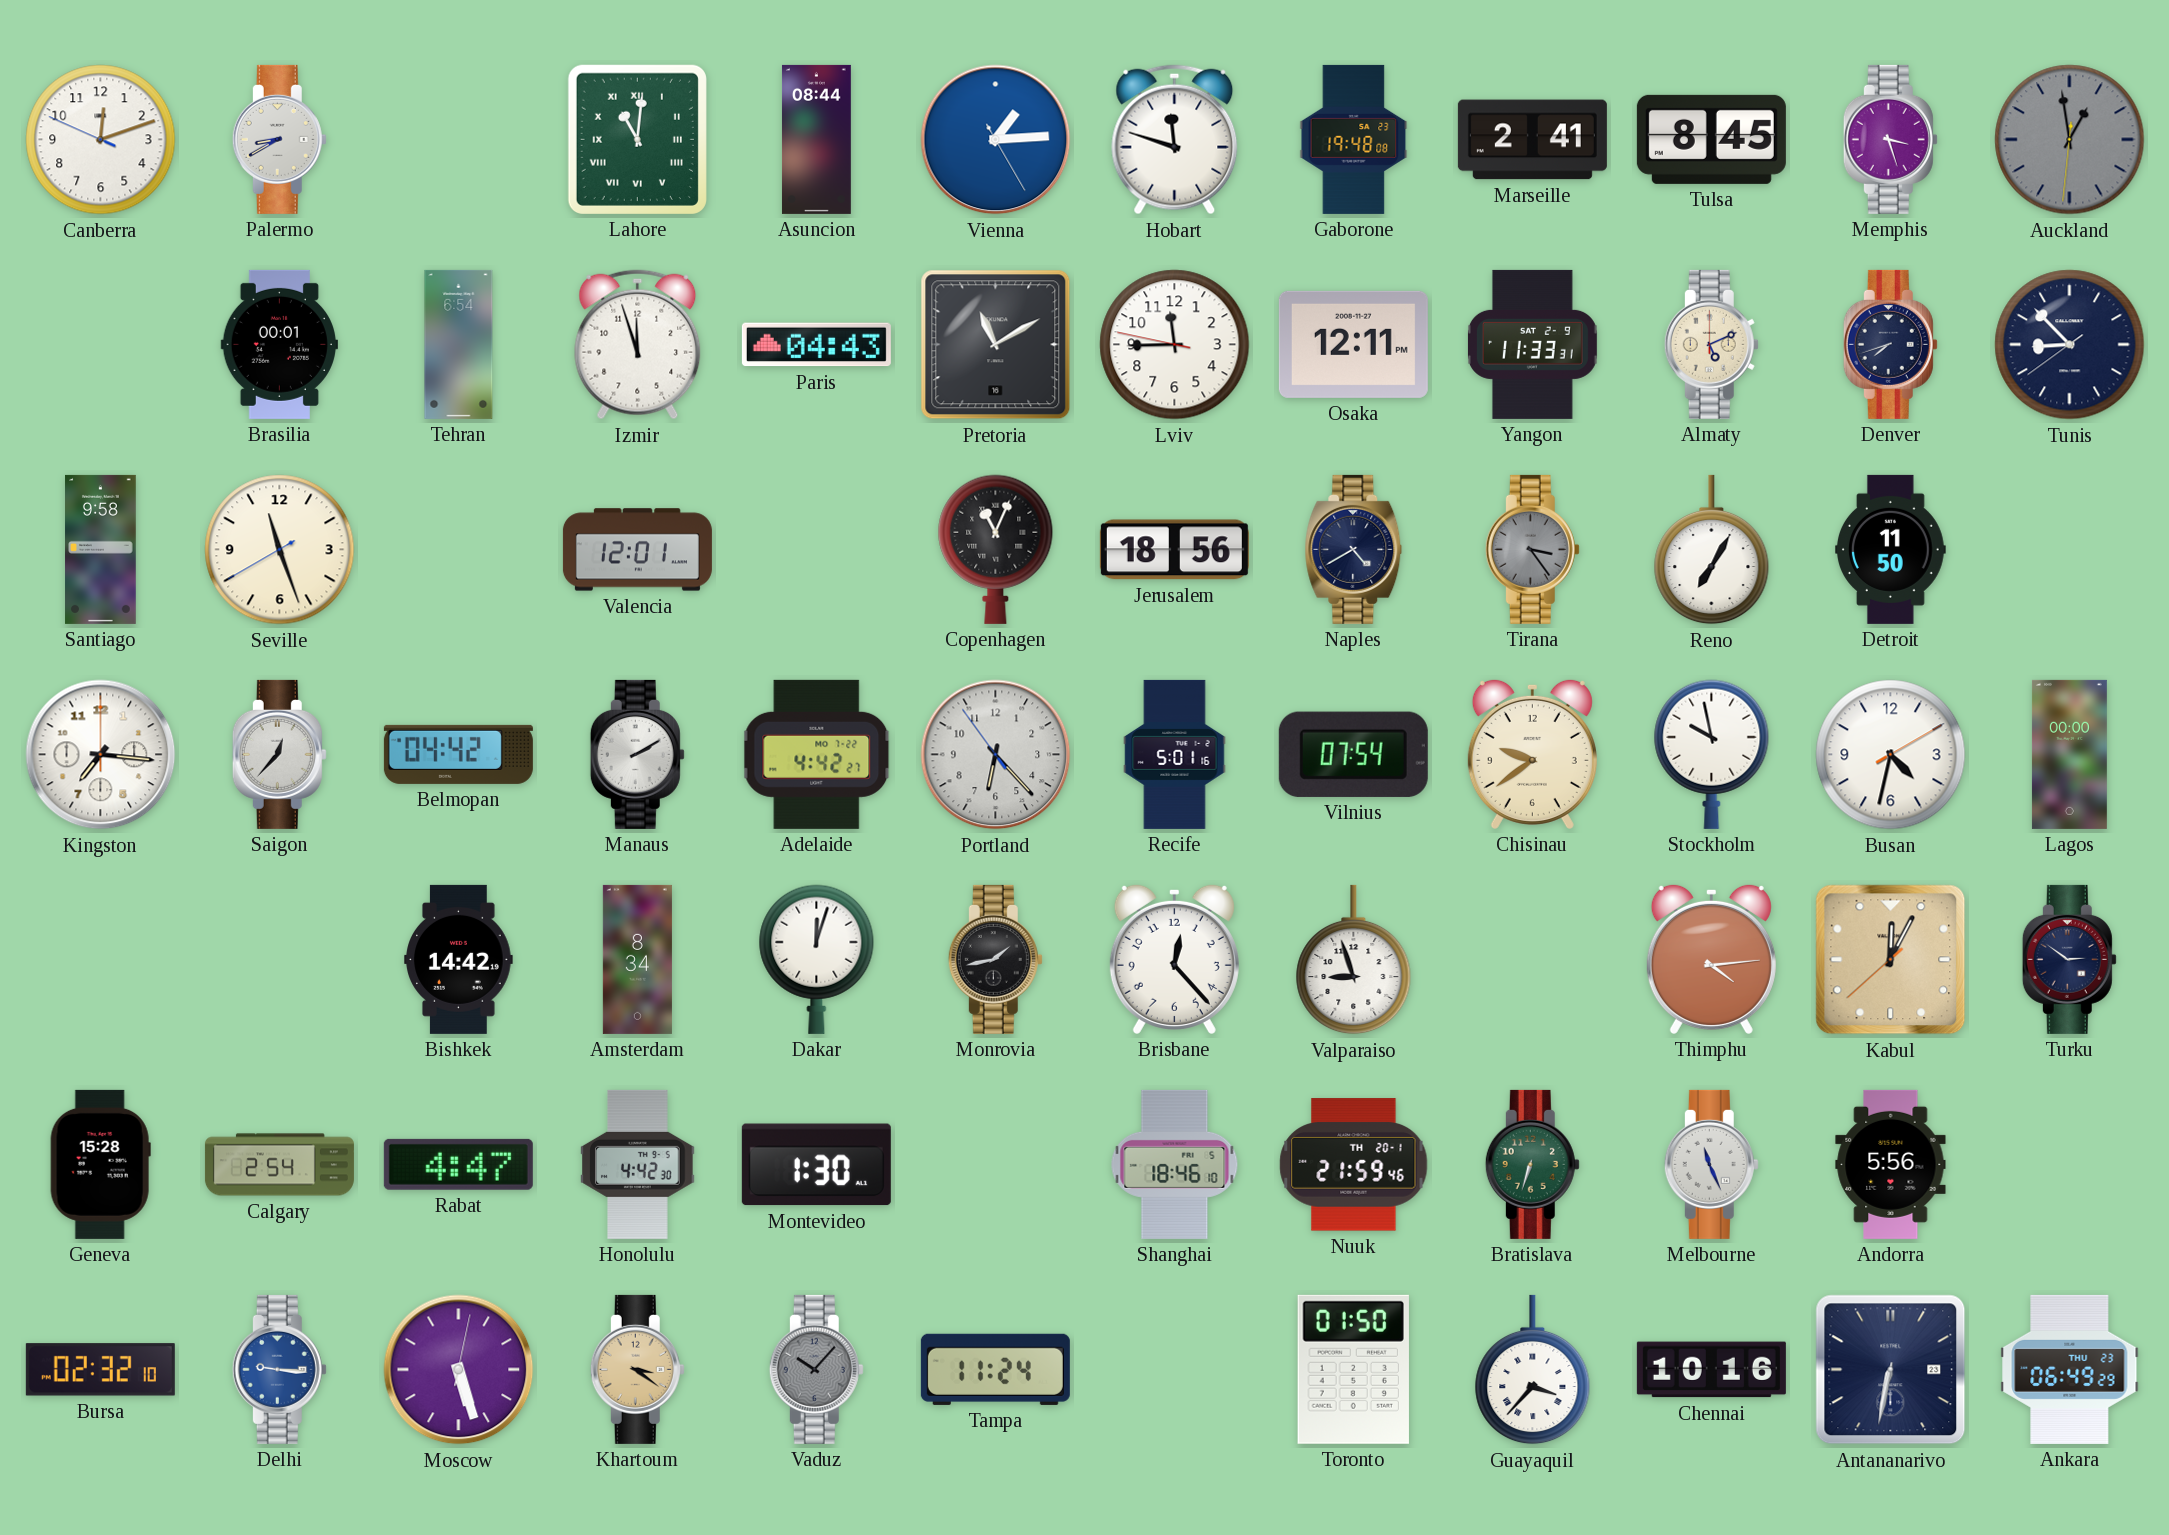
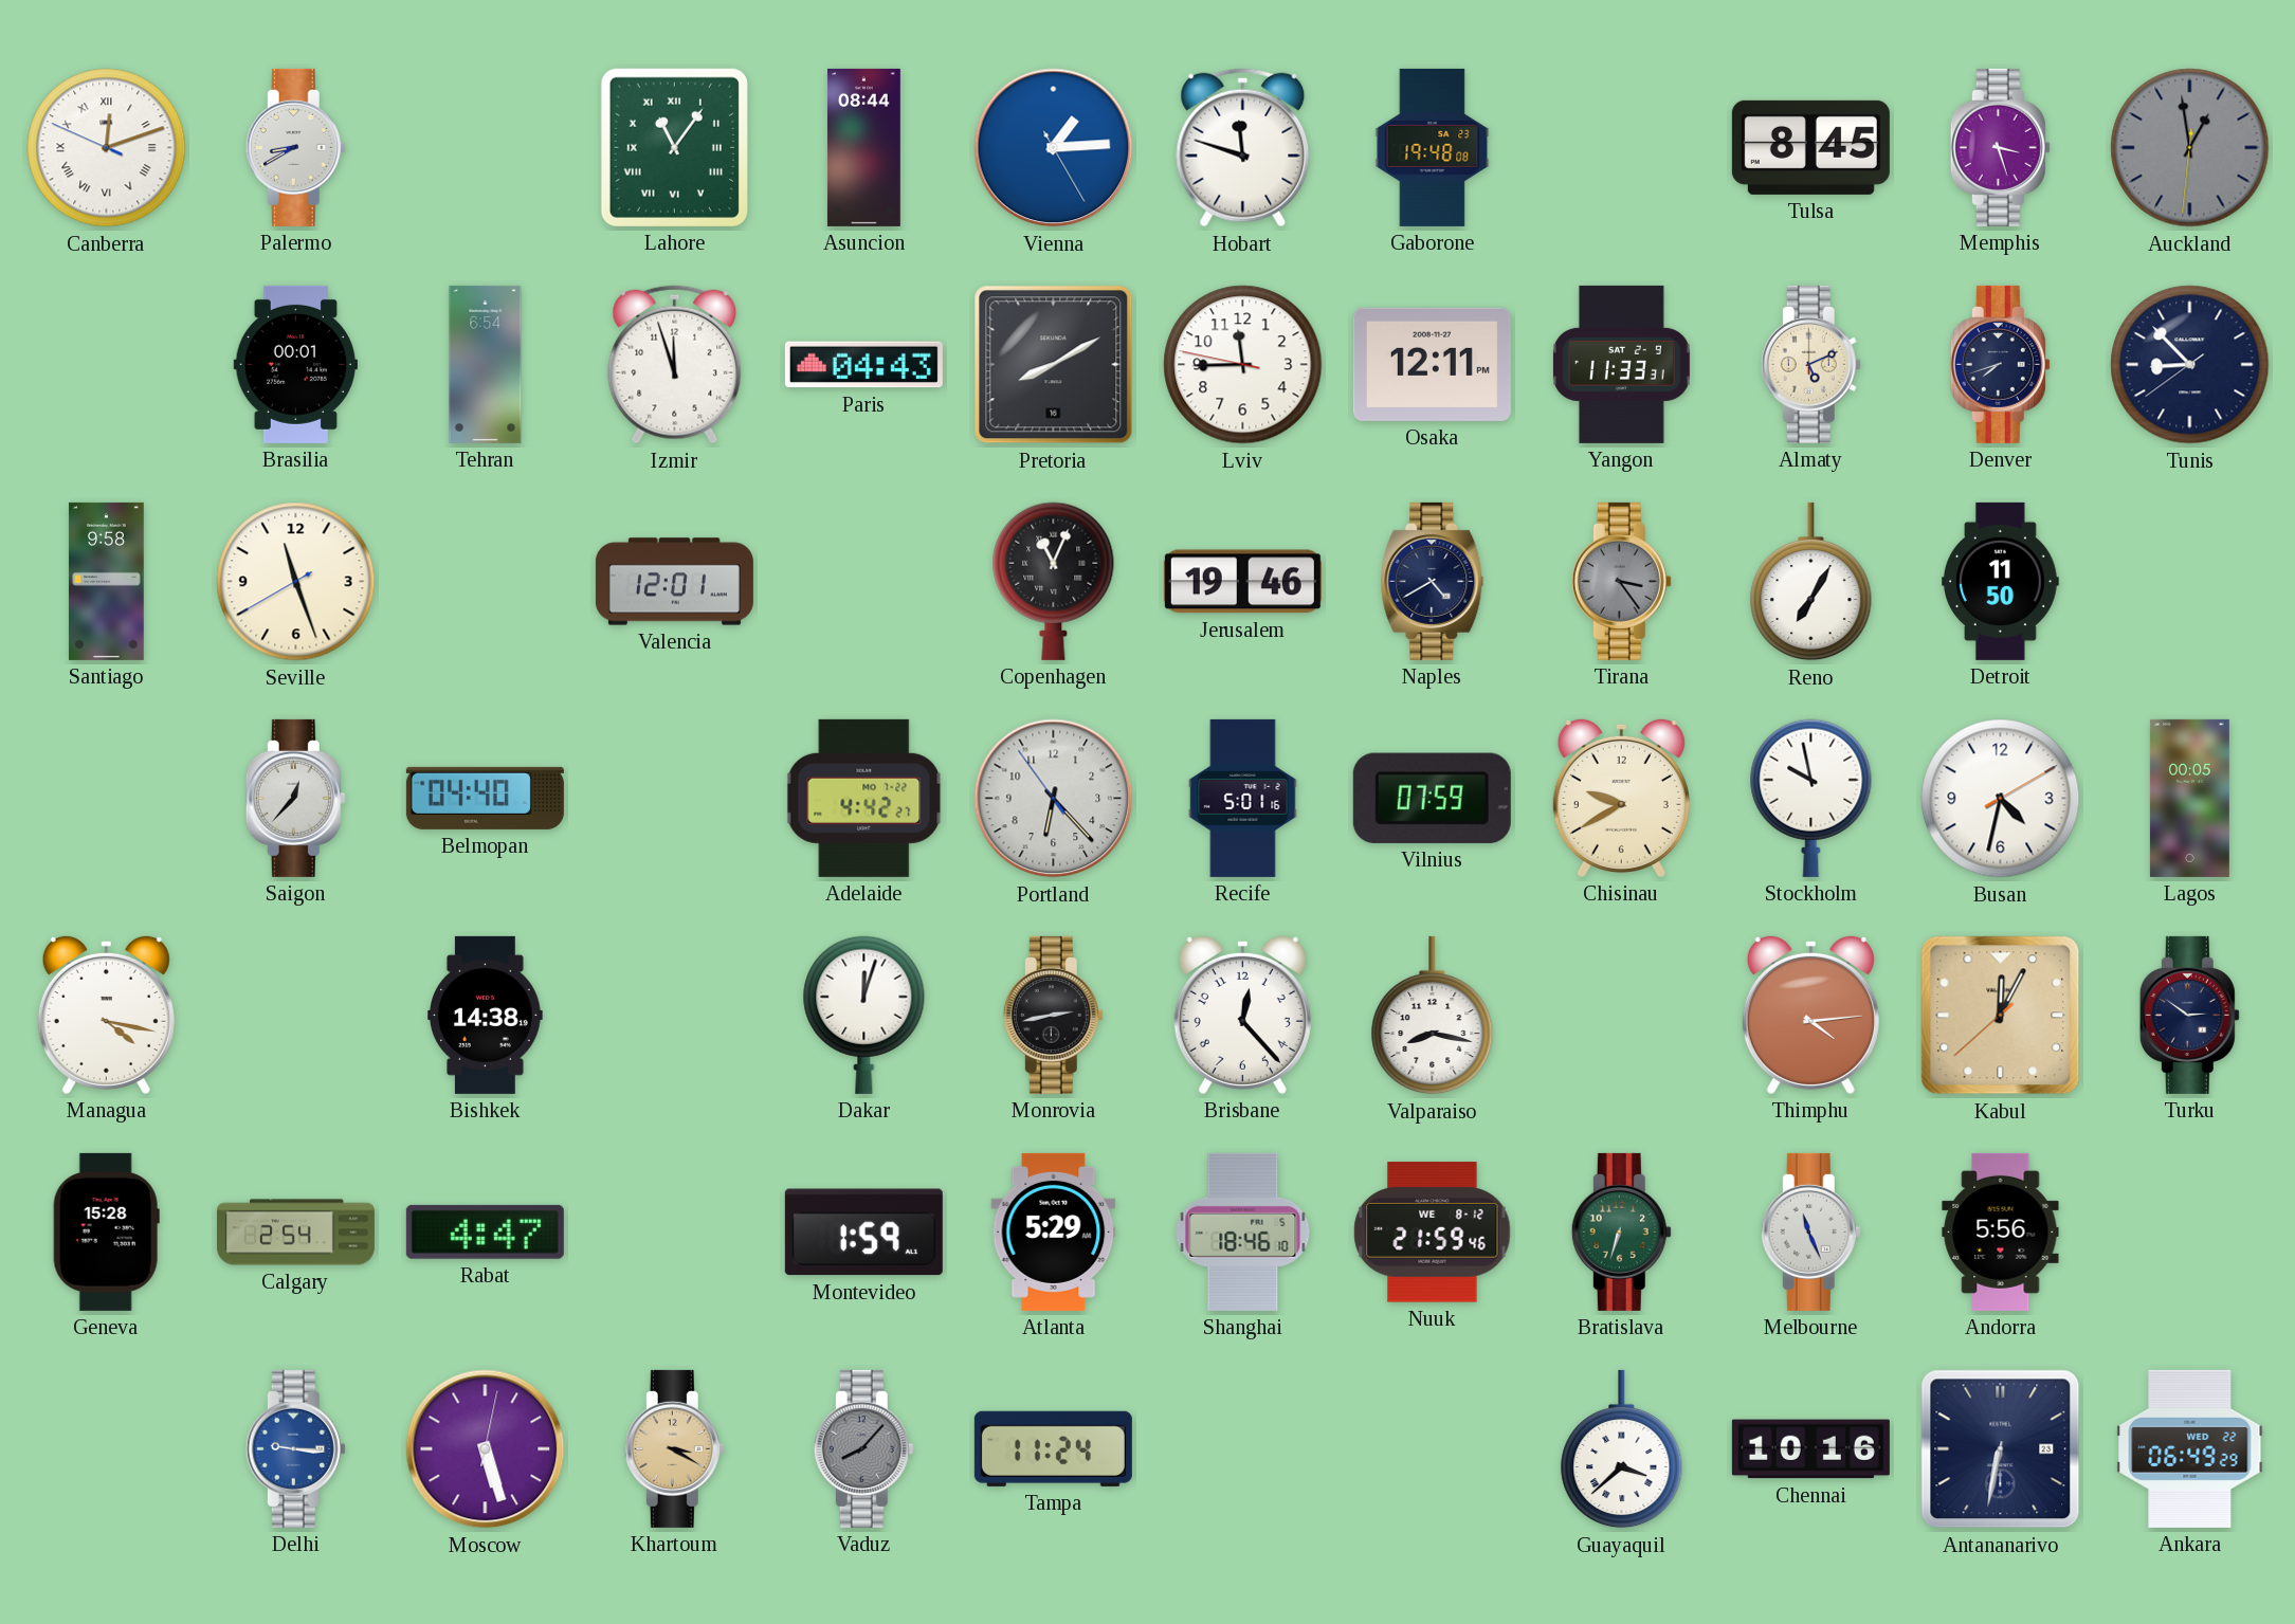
Canberra numerals: Arabic -> Roman
Lahore: 11:01 -> 11:06
Marseille: 2:41 -> none
Pretoria: 11:10 -> 8:10
Jerusalem: 18:56 -> 19:46
Kingston: 7:16 -> none
Belmopan: 04:42 -> 04:40
Manaus: 2:10 -> none
Vilnius: 07:54 -> 07:59
Chisinau: 9:39 -> 9:40
Lagos: 00:00 -> 00:05
Managua: none -> 4:17
Bishkek: 14:42 -> 14:38
Amsterdam: 8:34 -> none
Monrovia: 1:43 -> 2:43
Valparaiso: 8:57 -> 8:17
Honolulu: 4:42 -> none
Montevideo: 1:30 -> 1:59
Atlanta: none -> 5:29
Nuuk date: TH 20-1 -> WE 8-12
Bursa: 02:32 -> none
Khartoum: 3:21 -> 3:20
Vaduz: 10:07 -> 8:07
Toronto: 01:50 -> none
Guayaquil: 3:37 -> 3:38
Ankara date: THU 23 -> WED 22
